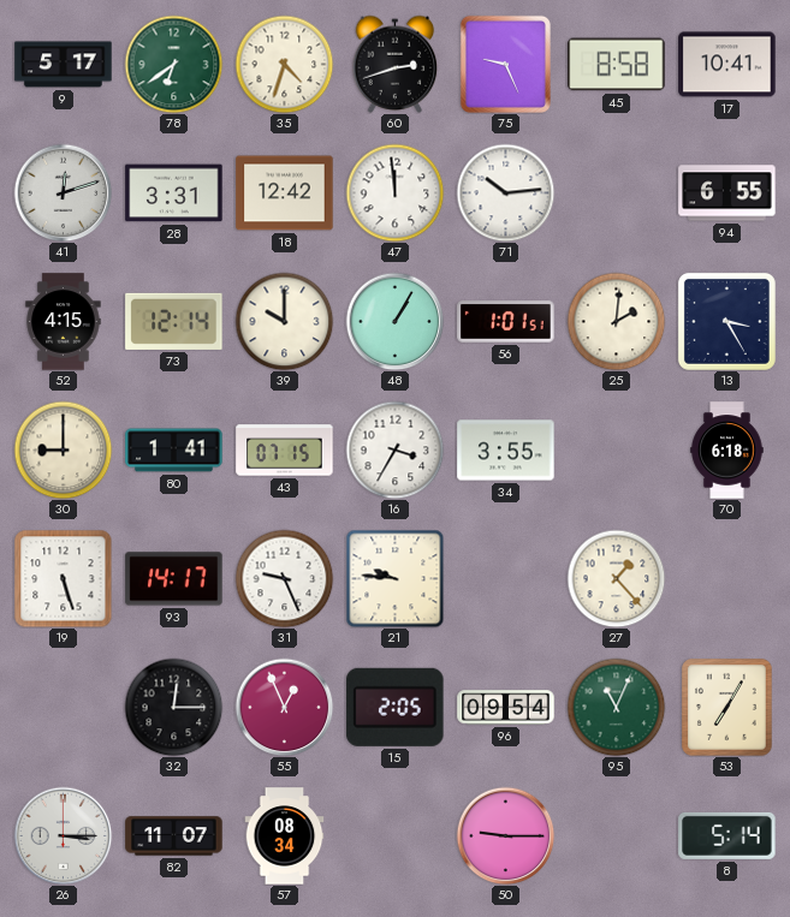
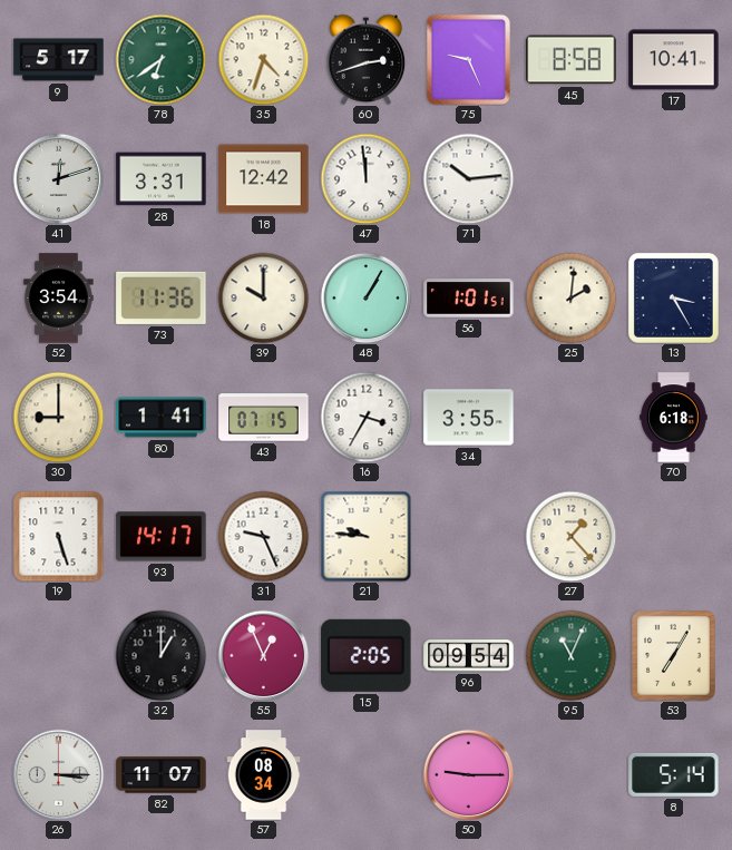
94: 6:55 -> none
52: 4:15 -> 3:54
73: 12:14 -> 11:36
32: 12:15 -> 1:00
